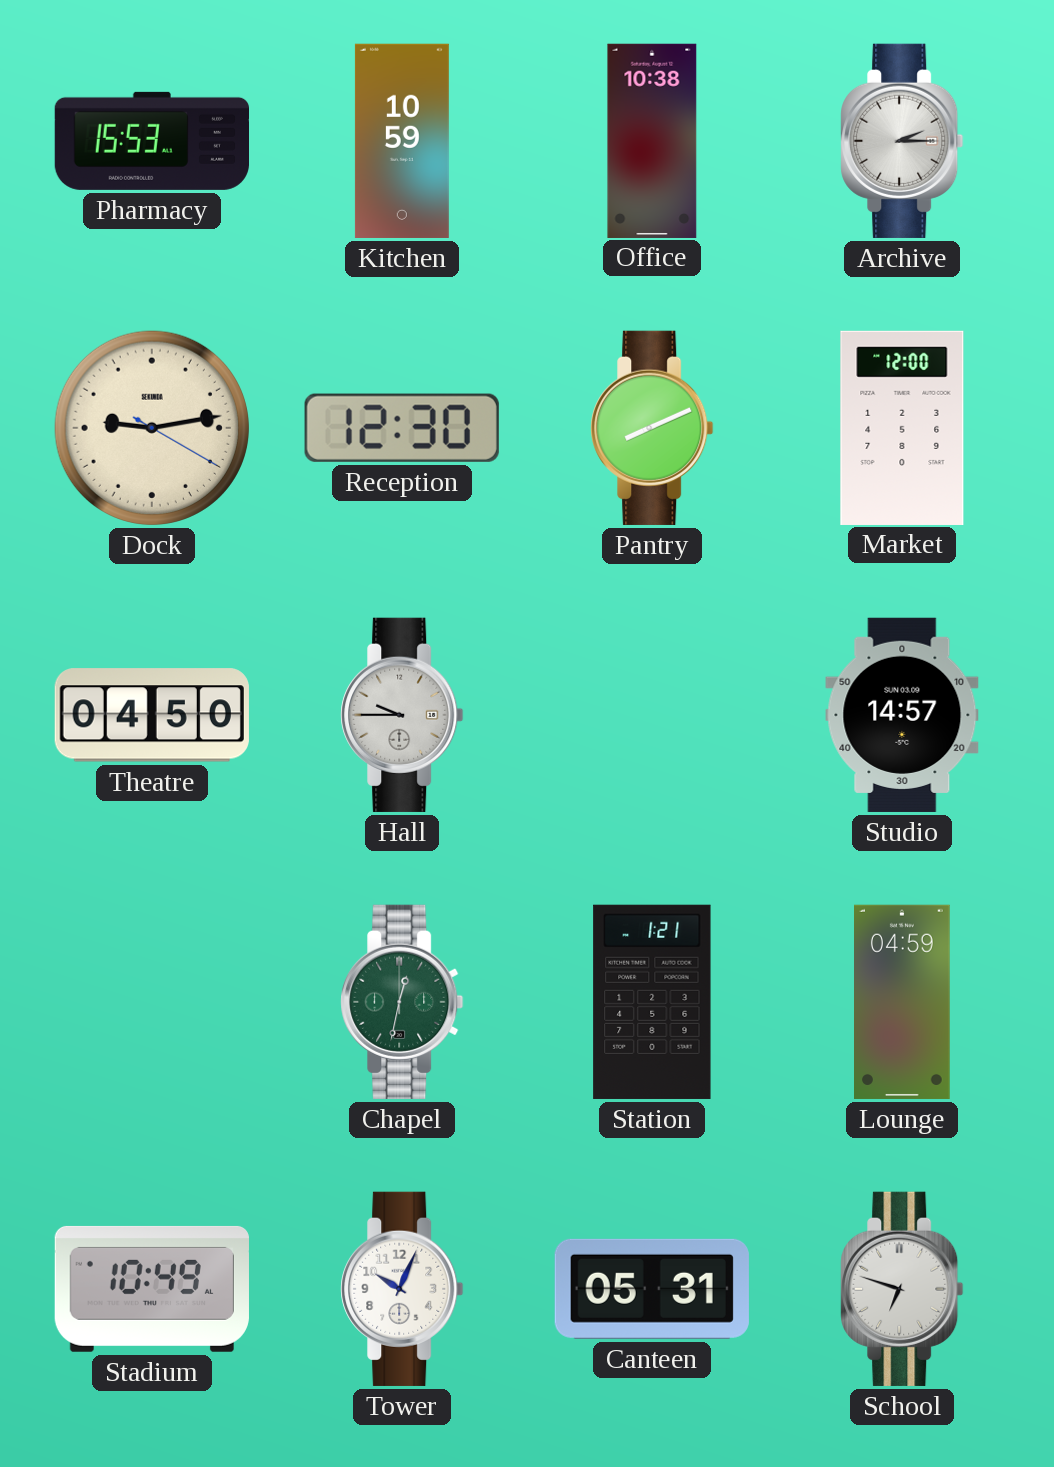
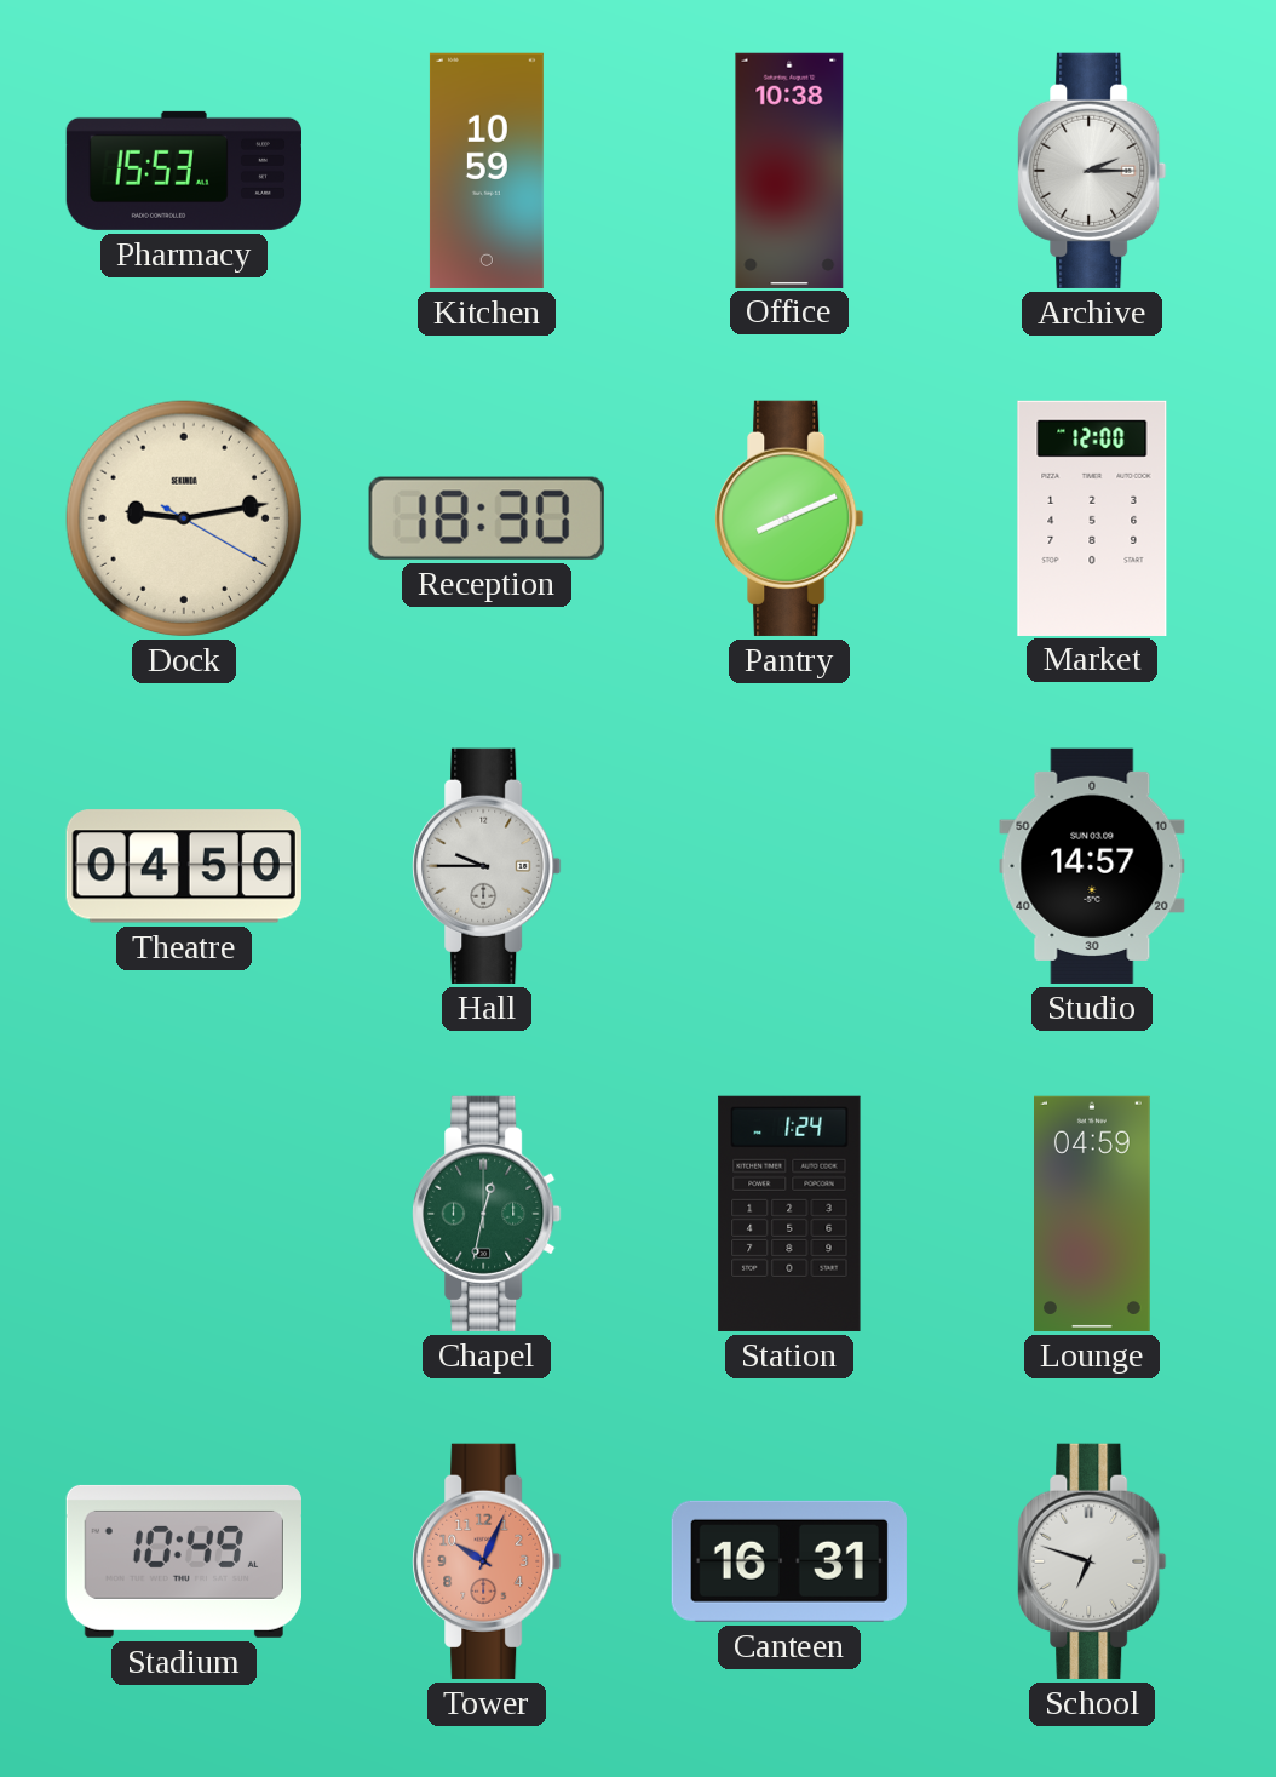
Reception: 12:30 -> 18:30
Station: 1:21 -> 1:24
Tower dial: white -> salmon
Canteen: 05:31 -> 16:31
